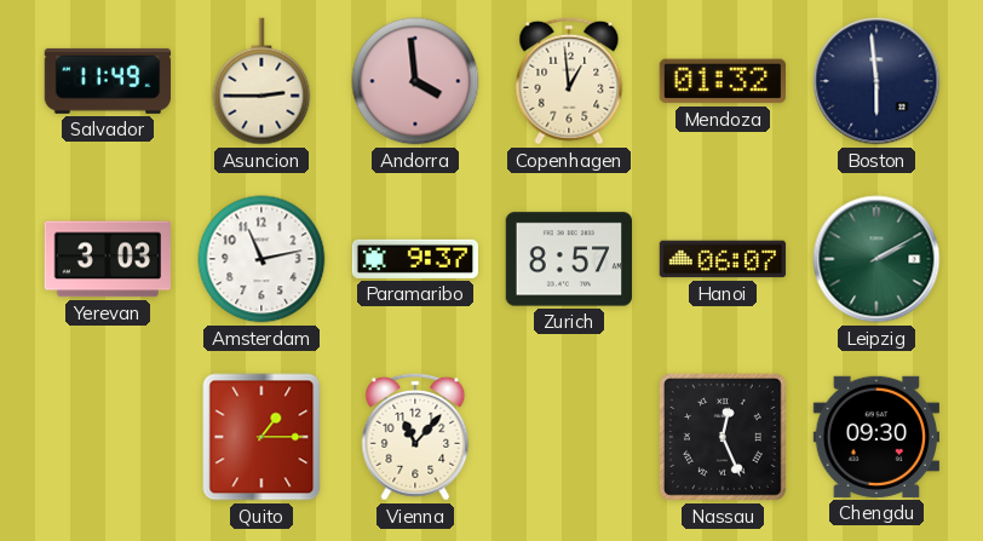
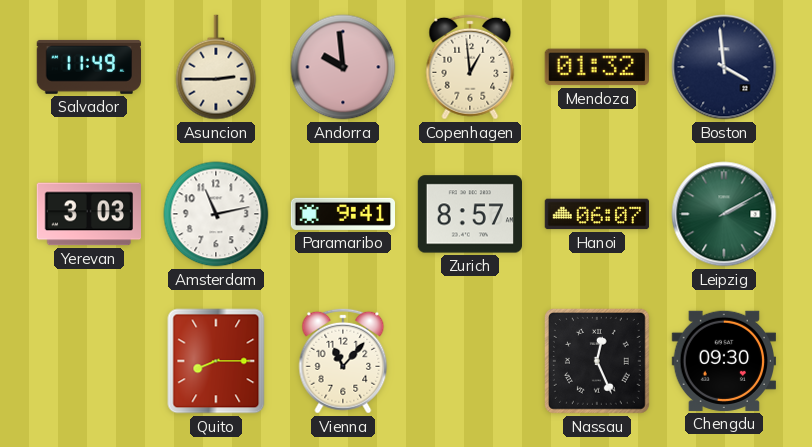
Andorra: 3:59 -> 9:59
Boston: 5:59 -> 3:59
Paramaribo: 9:37 -> 9:41
Quito: 1:15 -> 8:15
